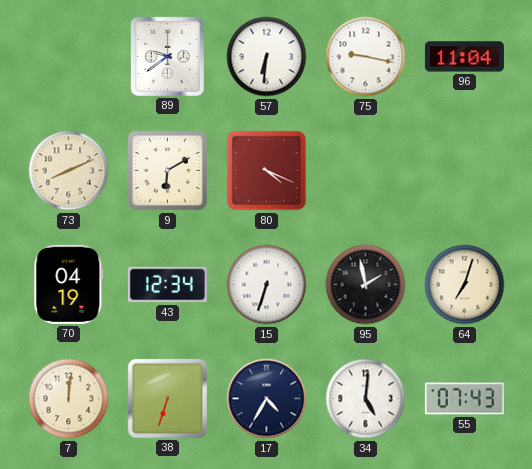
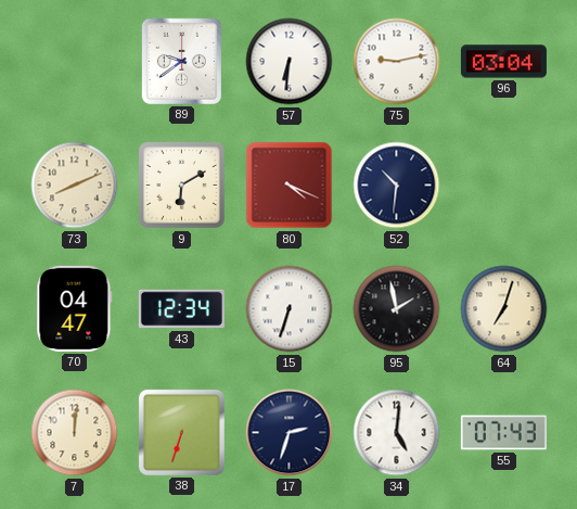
75: 9:17 -> 9:13
96: 11:04 -> 03:04
52: none -> 10:31
70: 04:19 -> 04:47
17: 4:35 -> 2:33
